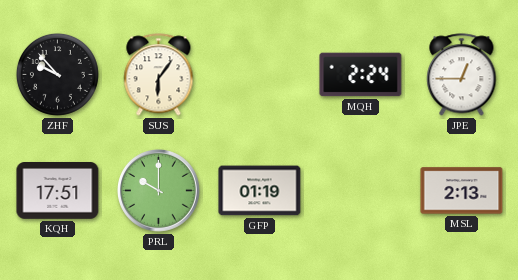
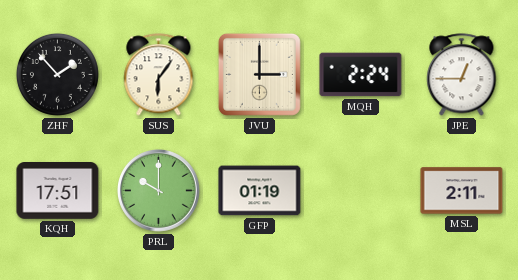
ZHF: 9:53 -> 1:53
JVU: none -> 3:00
MSL: 2:13 -> 2:11
